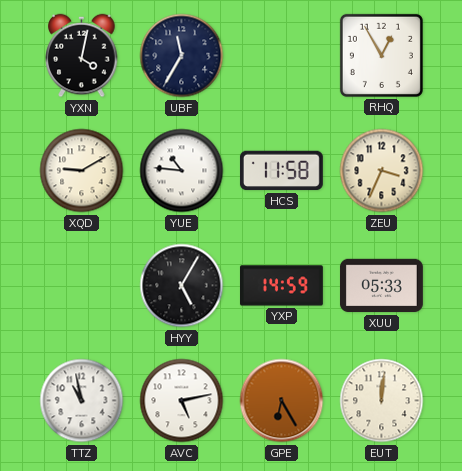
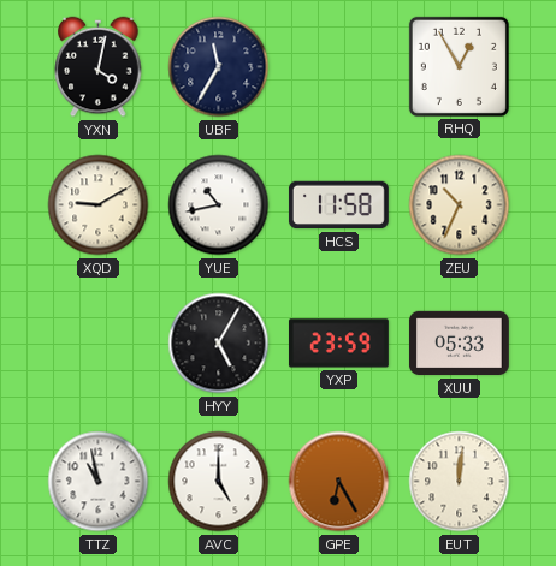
YUE: 10:46 -> 10:43
ZEU: 3:34 -> 10:34
YXP: 14:59 -> 23:59
AVC: 5:13 -> 5:00
